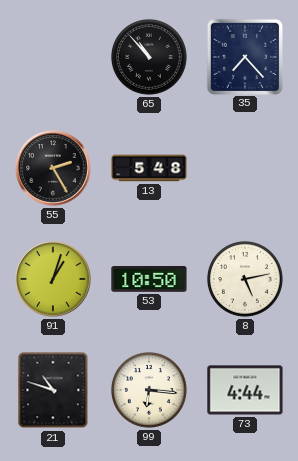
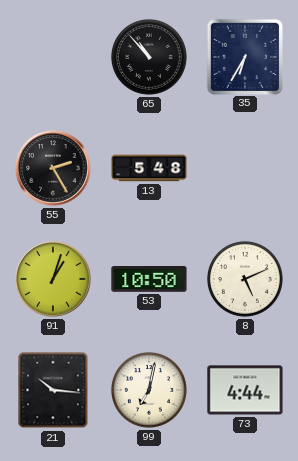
35: 7:23 -> 6:35
8: 5:13 -> 5:11
21: 10:48 -> 10:16
99: 6:16 -> 7:02
